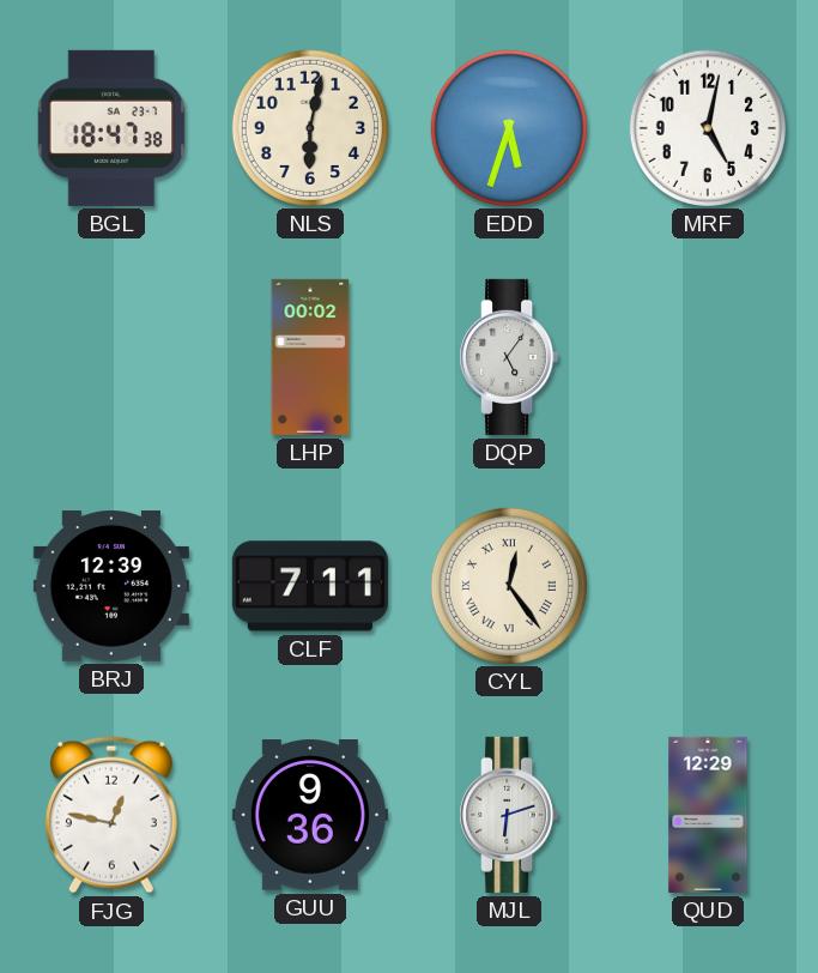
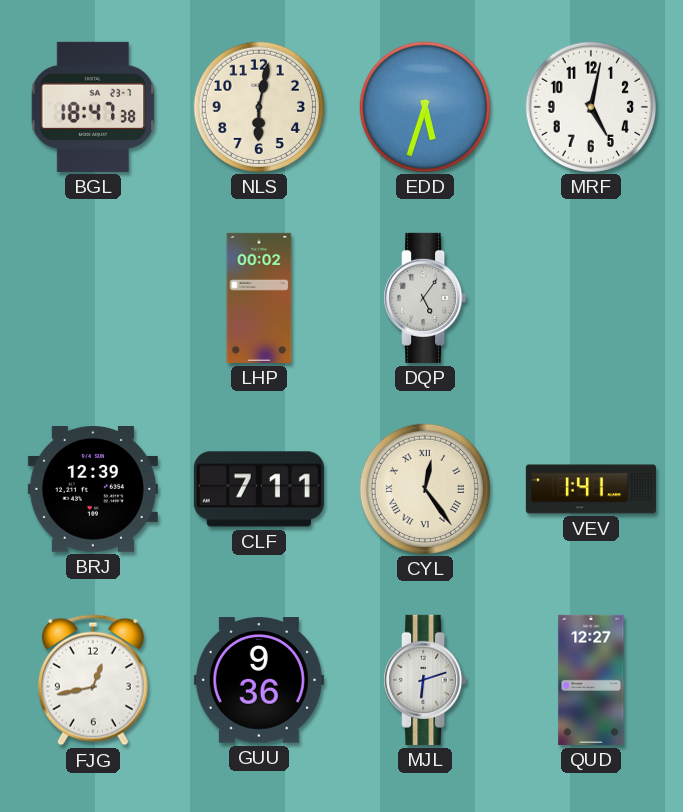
VEV: none -> 1:41
FJG: 12:47 -> 12:43
QUD: 12:29 -> 12:27
